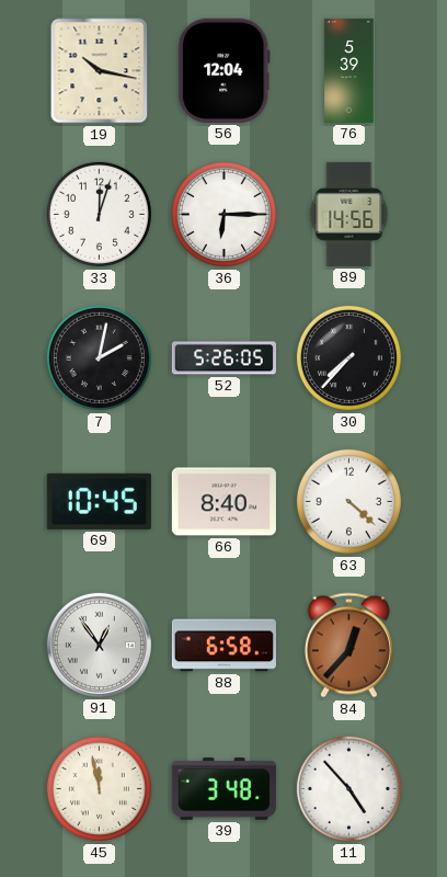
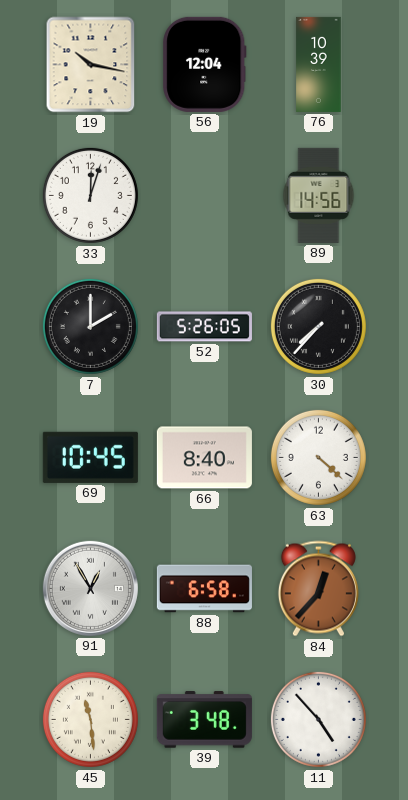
76: 5:39 -> 10:39
36: 6:15 -> none
7: 2:02 -> 2:00
91: 12:54 -> 12:55
45: 11:58 -> 11:29
